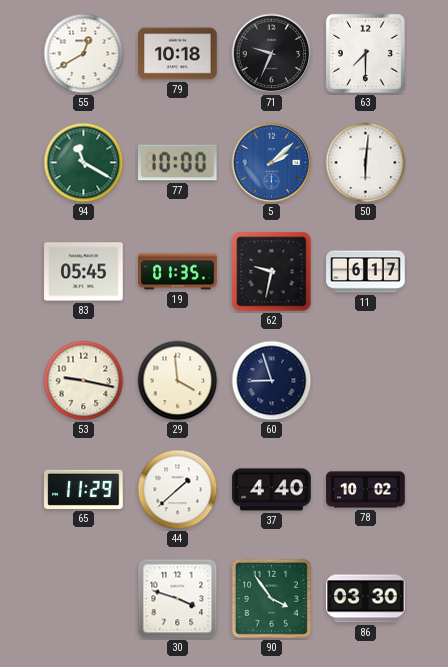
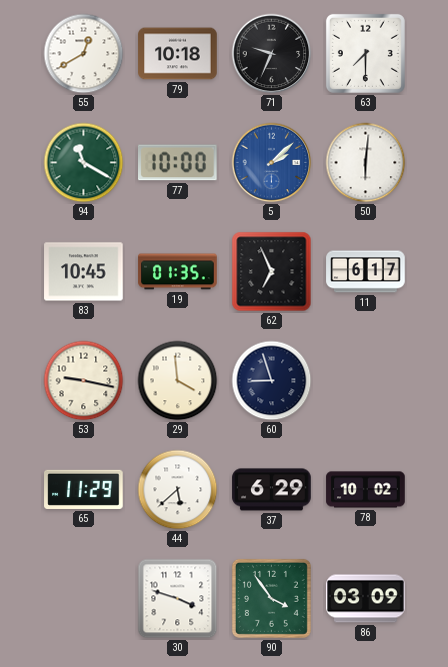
83: 05:45 -> 10:45
62: 9:32 -> 6:56
44: 1:38 -> 5:38
37: 4:40 -> 6:29
86: 03:30 -> 03:09
